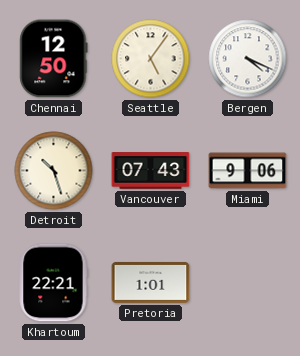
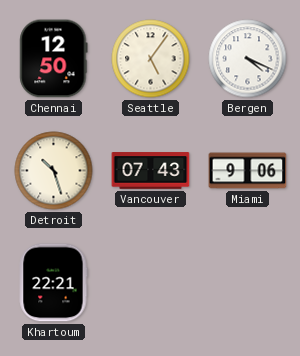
Pretoria: 1:01 -> none
